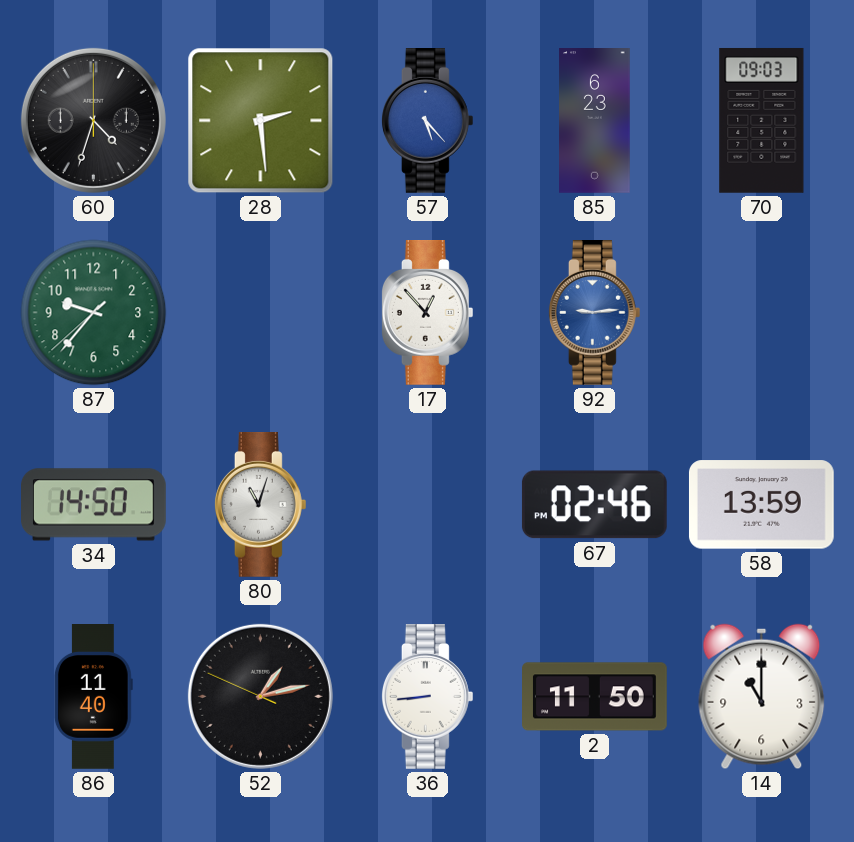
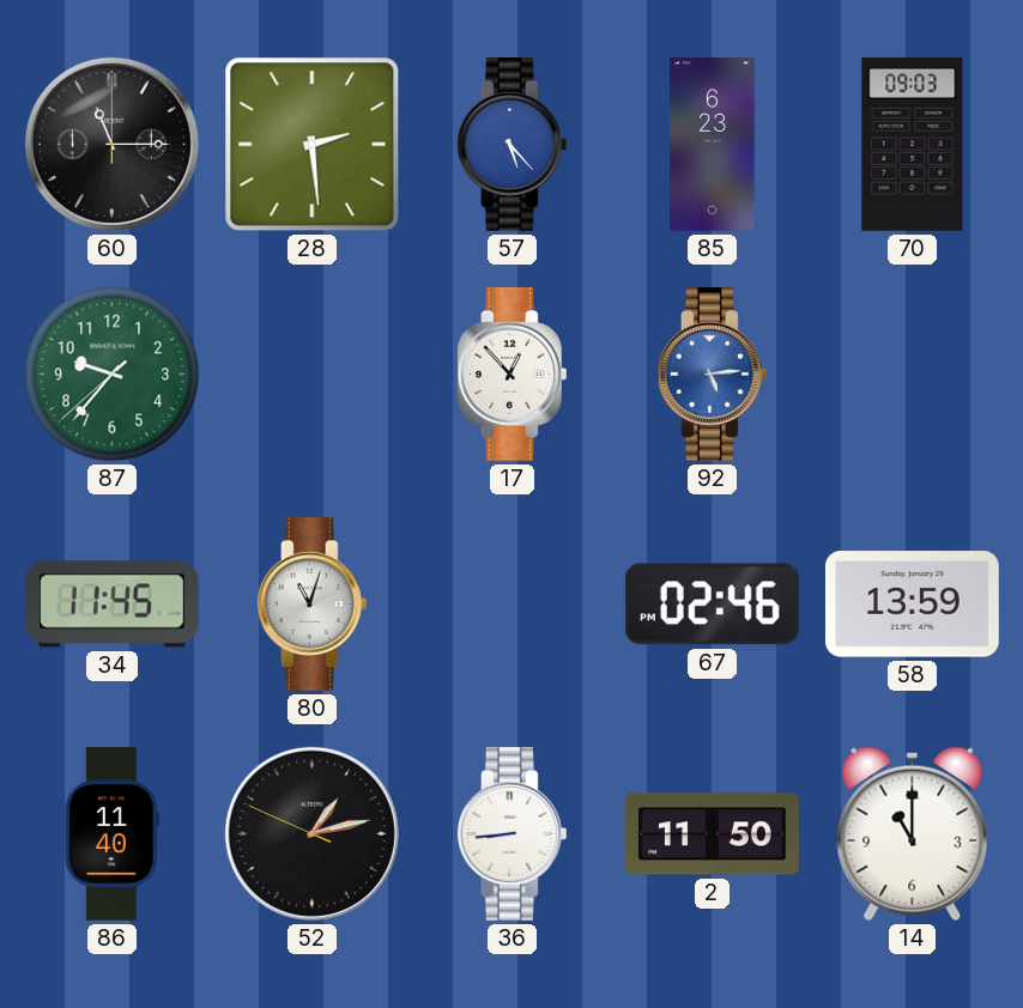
60: 4:33 -> 11:15
92: 9:14 -> 5:14
34: 14:50 -> 11:45
